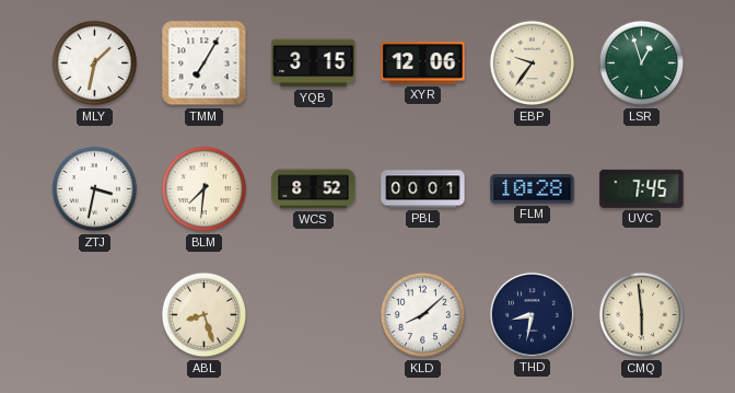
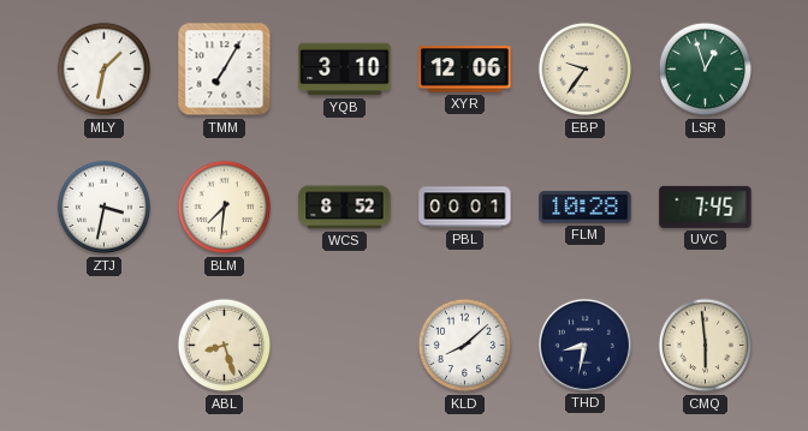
YQB: 3:15 -> 3:10
